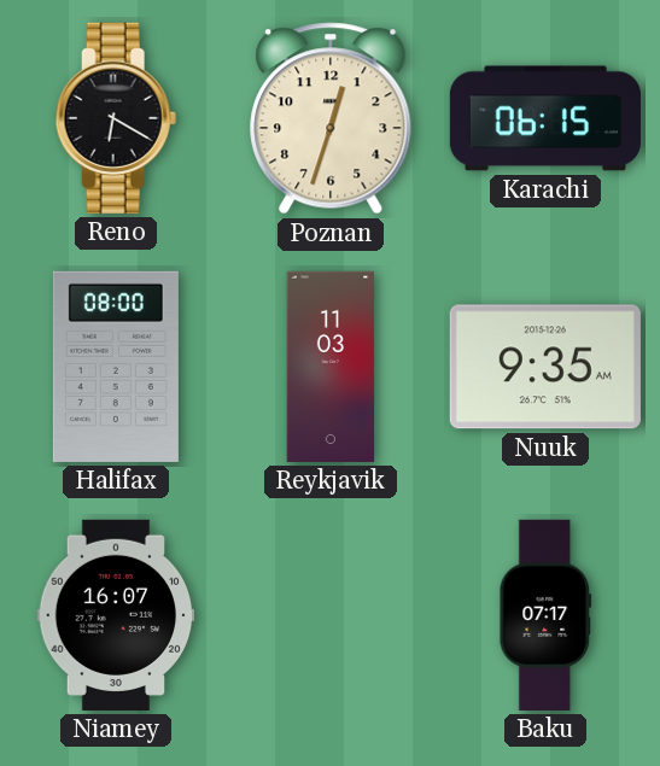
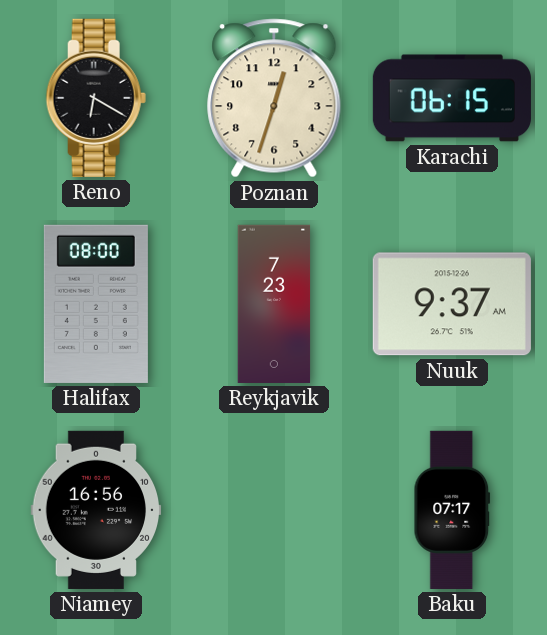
Reykjavik: 11:03 -> 7:23
Nuuk: 9:35 -> 9:37
Niamey: 16:07 -> 16:56
